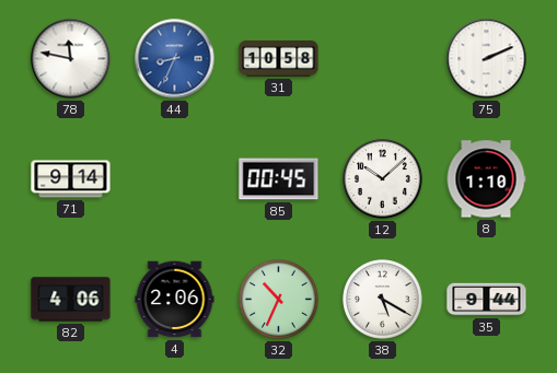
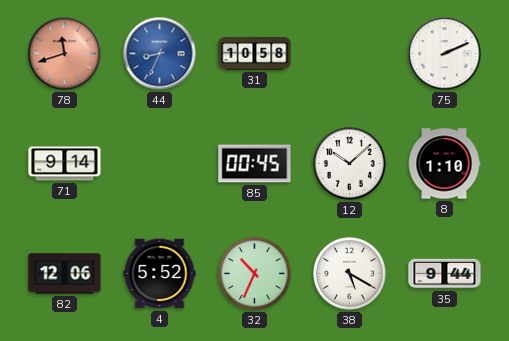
78: 11:47 -> 11:42
78 dial: white -> salmon
82: 4:06 -> 12:06
4: 2:06 -> 5:52
